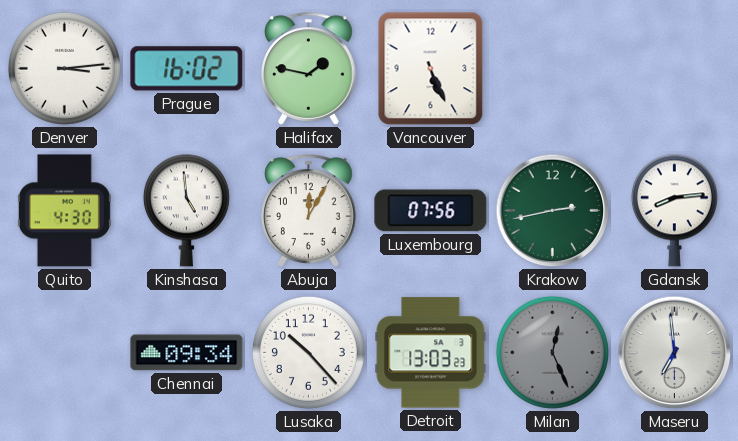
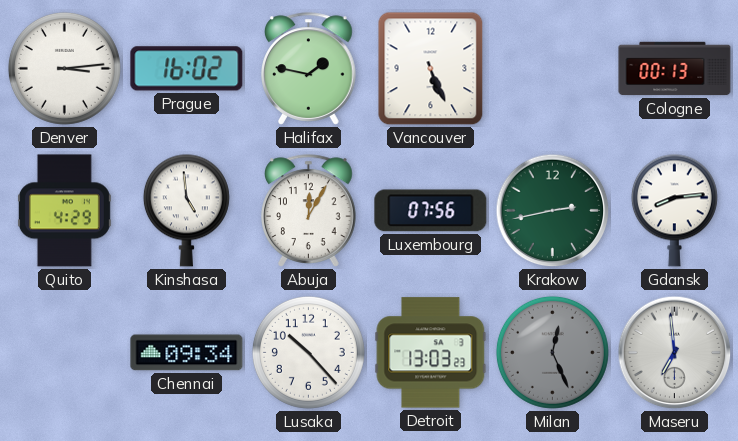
Cologne: none -> 00:13
Quito: 4:30 -> 4:29
